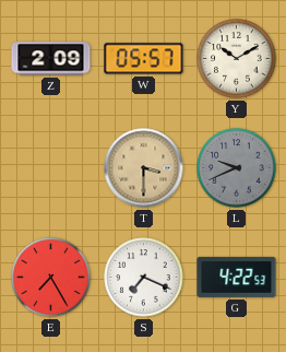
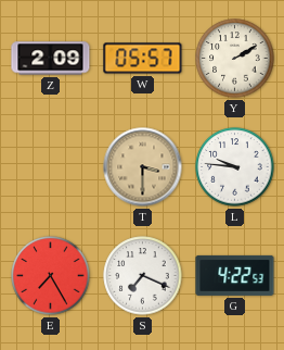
Y: 10:10 -> 2:10
L: 9:41 -> 9:46
L dial: grey -> white
